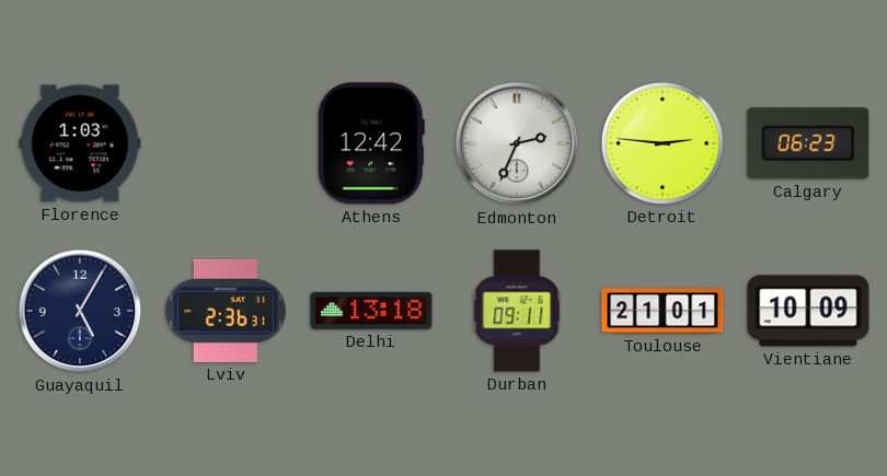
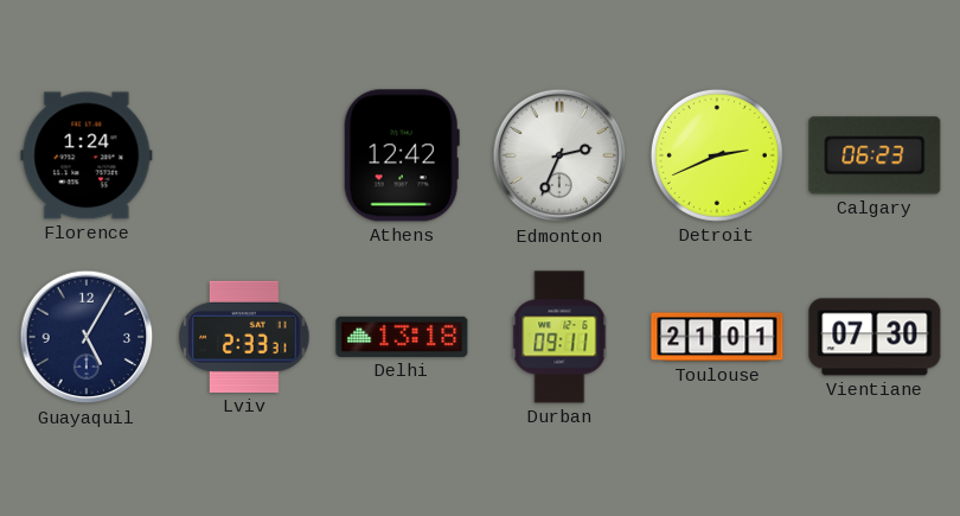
Florence: 1:03 -> 1:24
Detroit: 2:46 -> 2:41
Lviv: 2:36 -> 2:33
Vientiane: 10:09 -> 07:30
